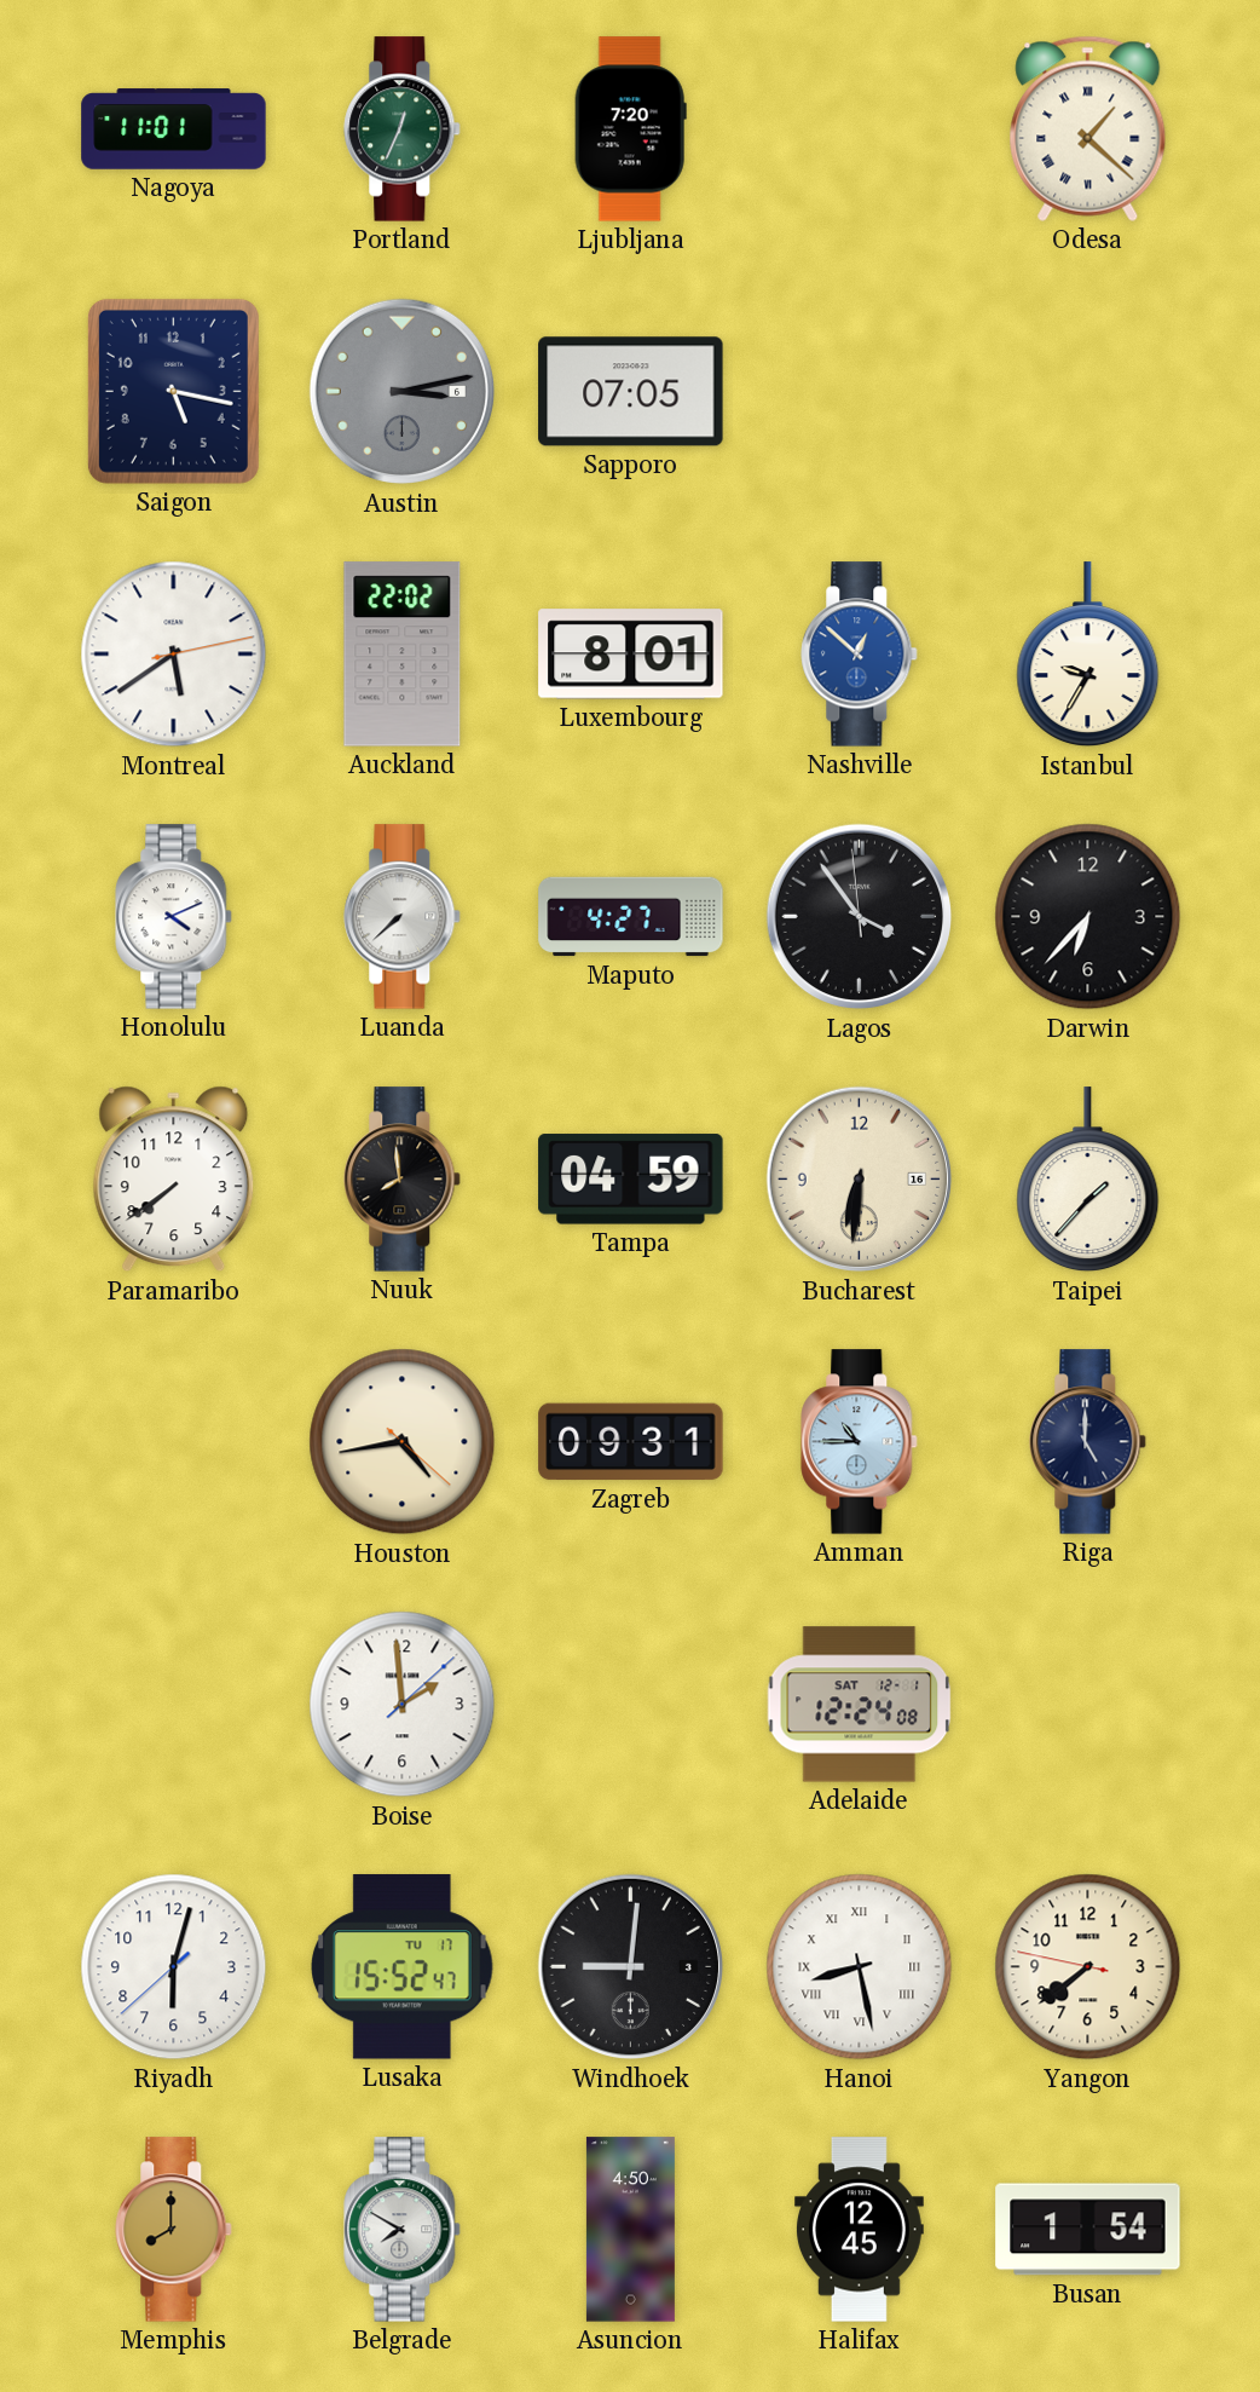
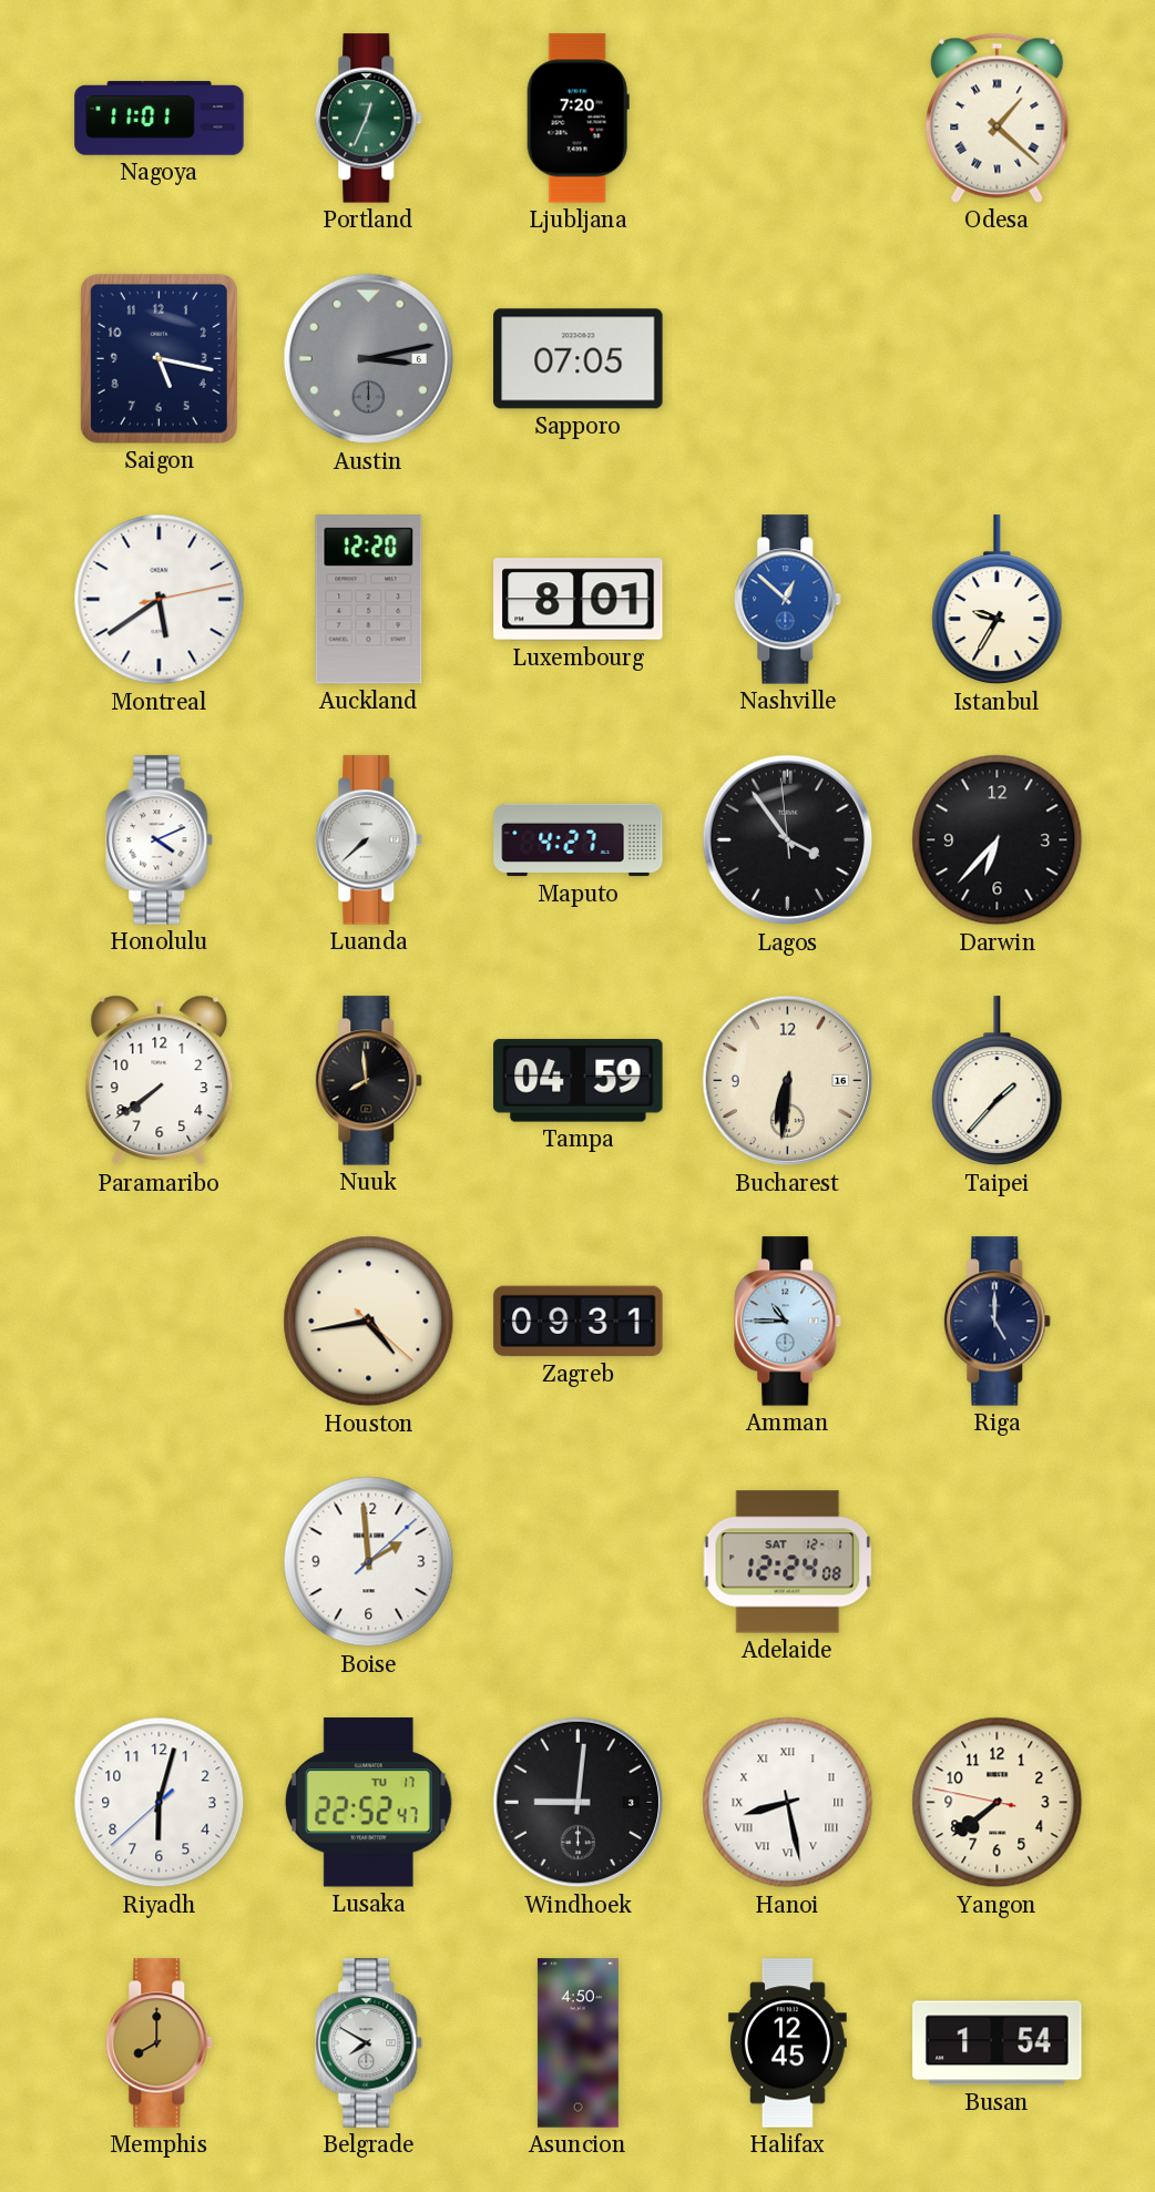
Auckland: 22:02 -> 12:20
Lusaka: 15:52 -> 22:52
